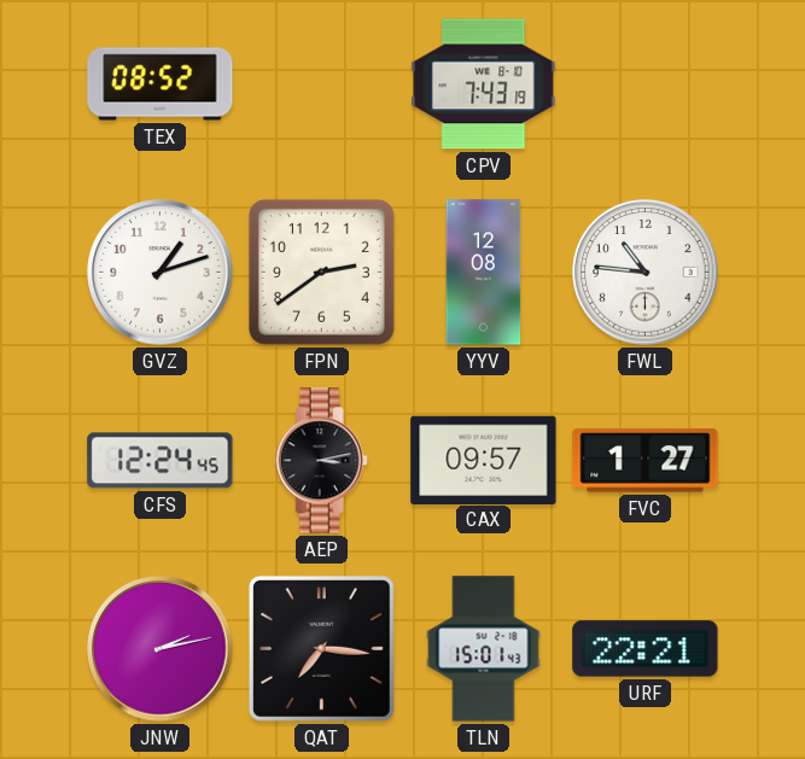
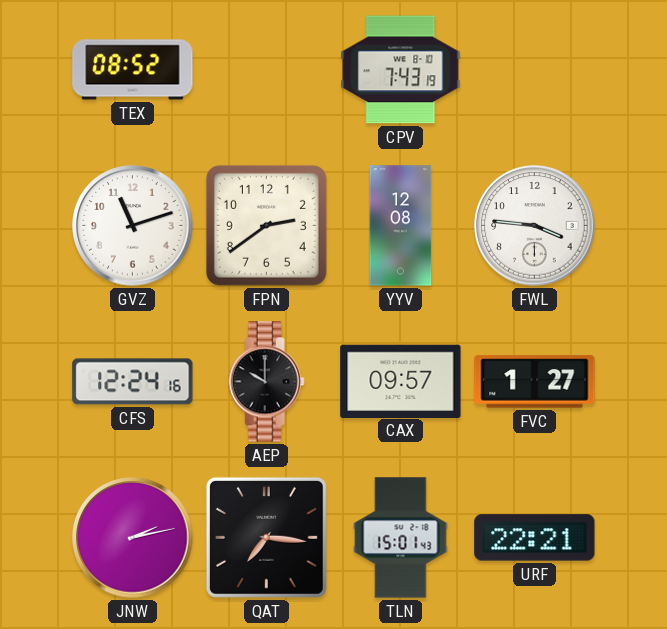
GVZ: 1:12 -> 11:12
FWL: 10:46 -> 3:46
CFS: 12:24:45 -> 12:24:16
AEP: 3:13 -> 10:00
